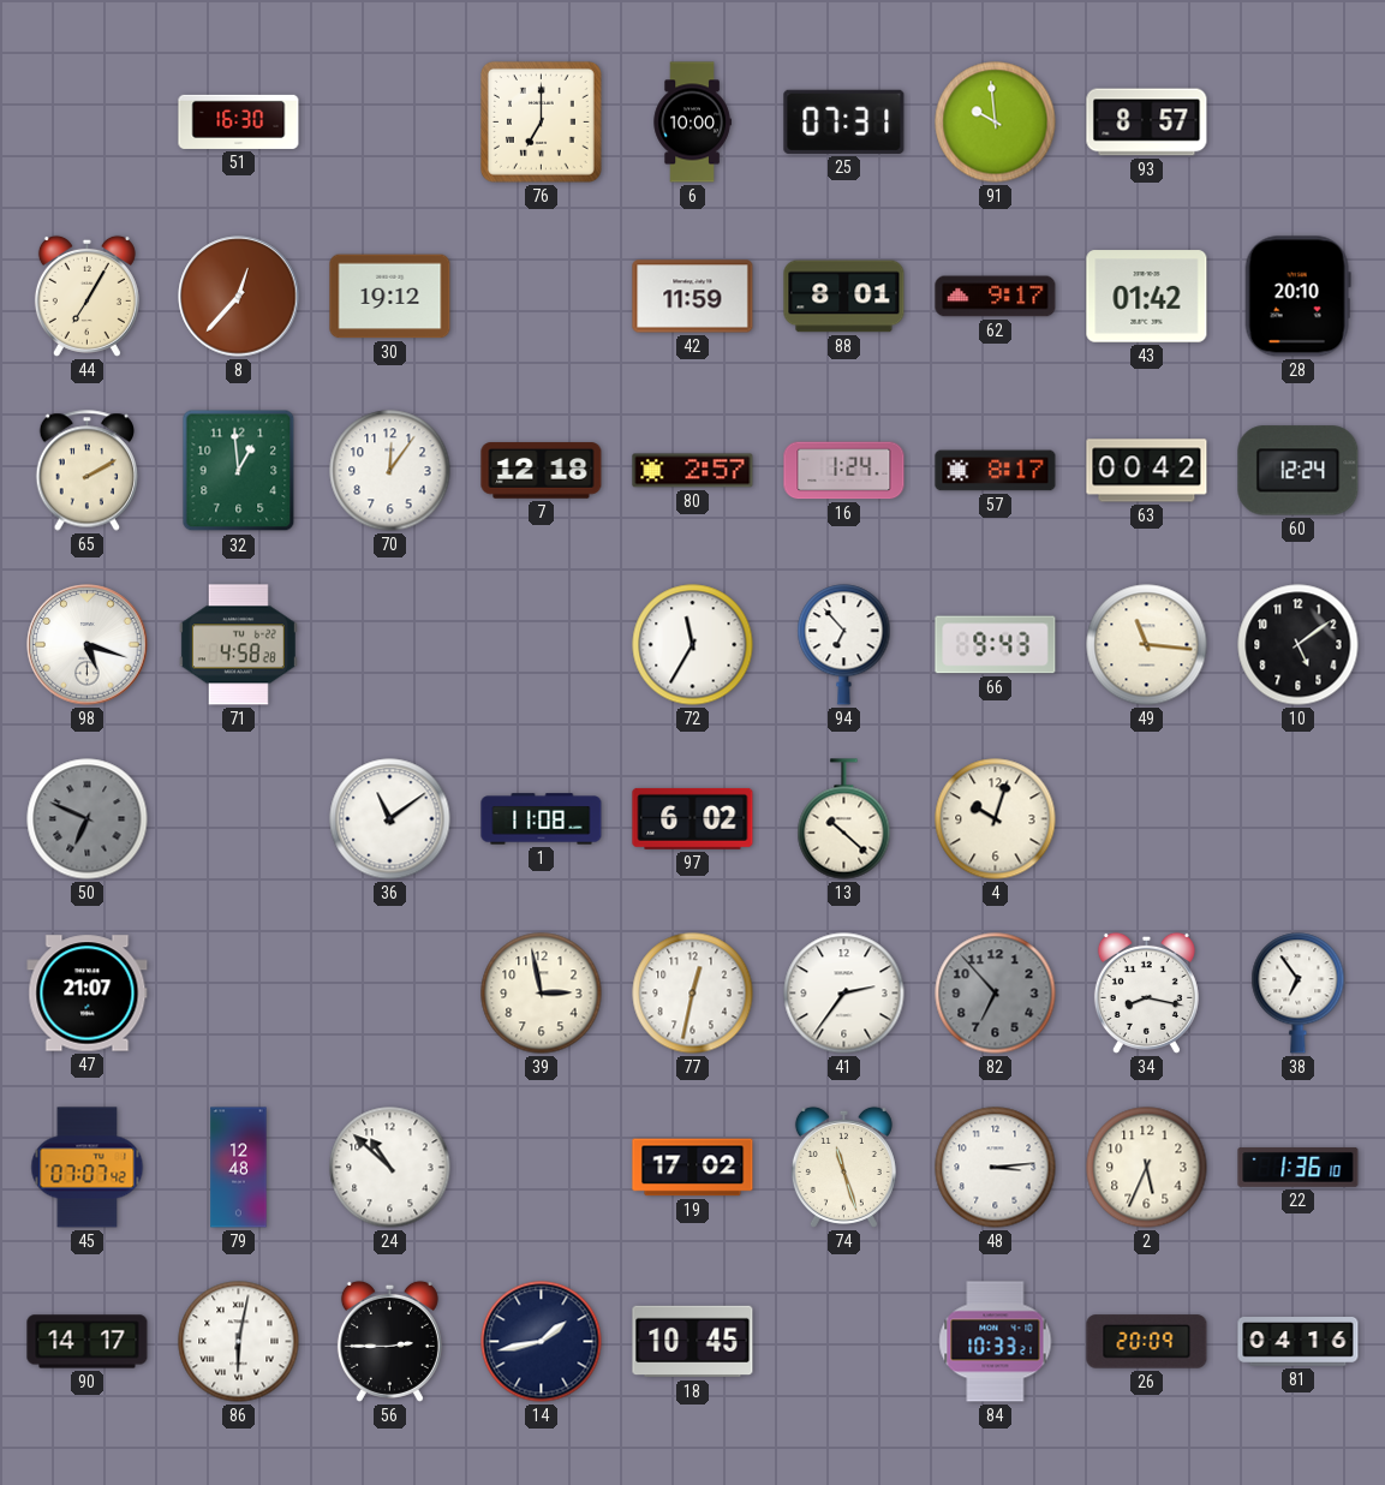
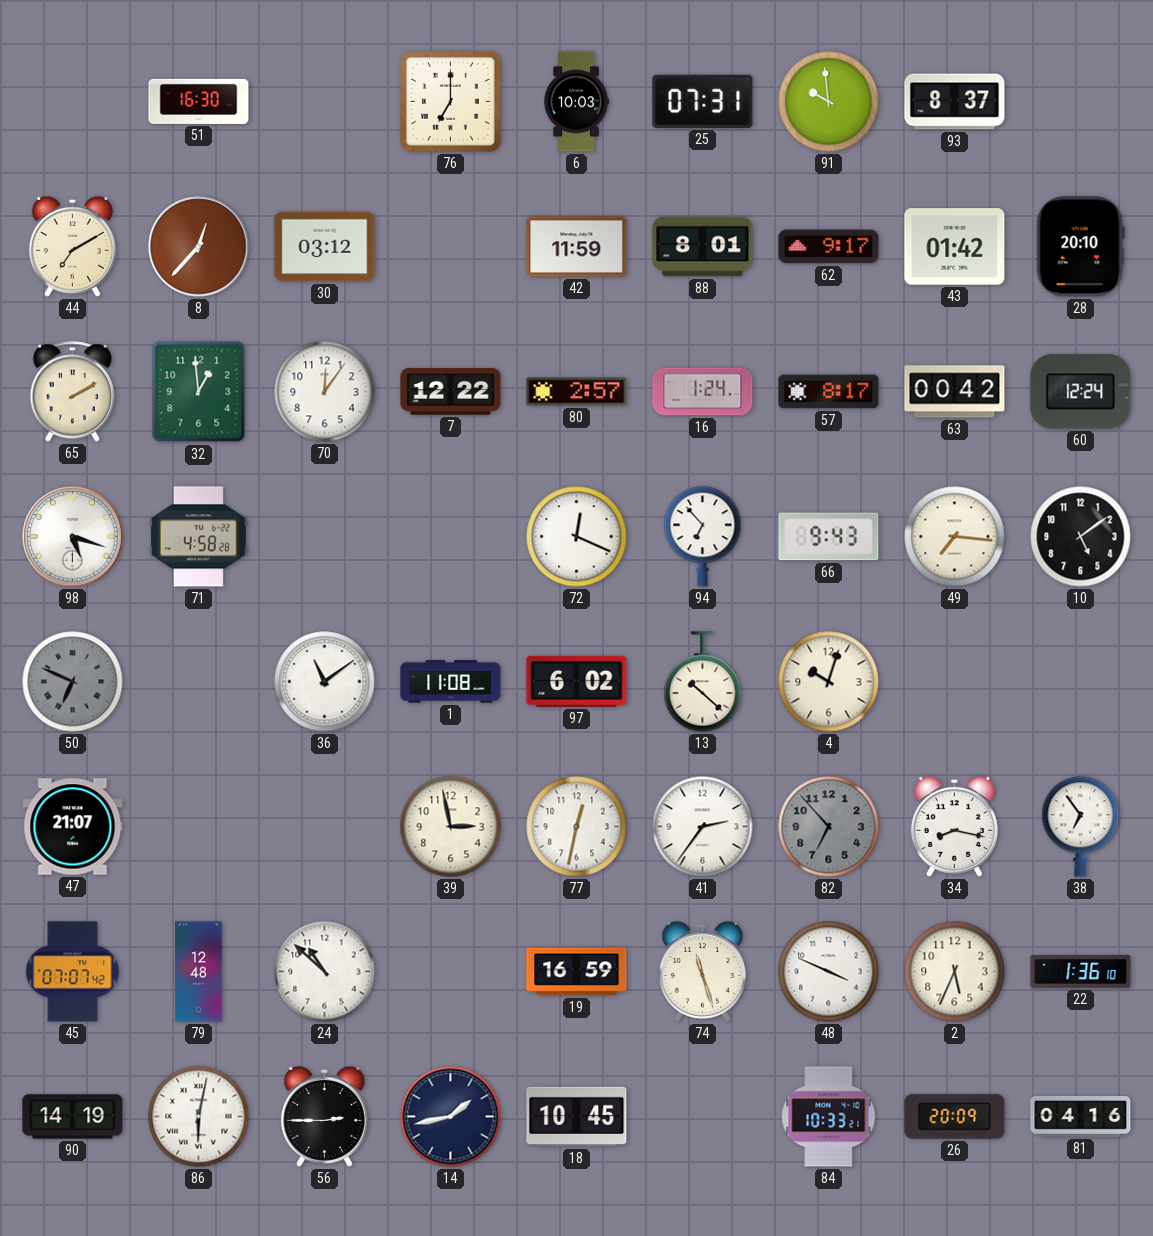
6: 10:00 -> 10:03
93: 8:57 -> 8:37
44: 7:05 -> 7:10
30: 19:12 -> 03:12
7: 12:18 -> 12:22
72: 11:35 -> 12:19
49: 11:16 -> 7:16
19: 17:02 -> 16:59
48: 3:14 -> 3:49
90: 14:17 -> 14:19
